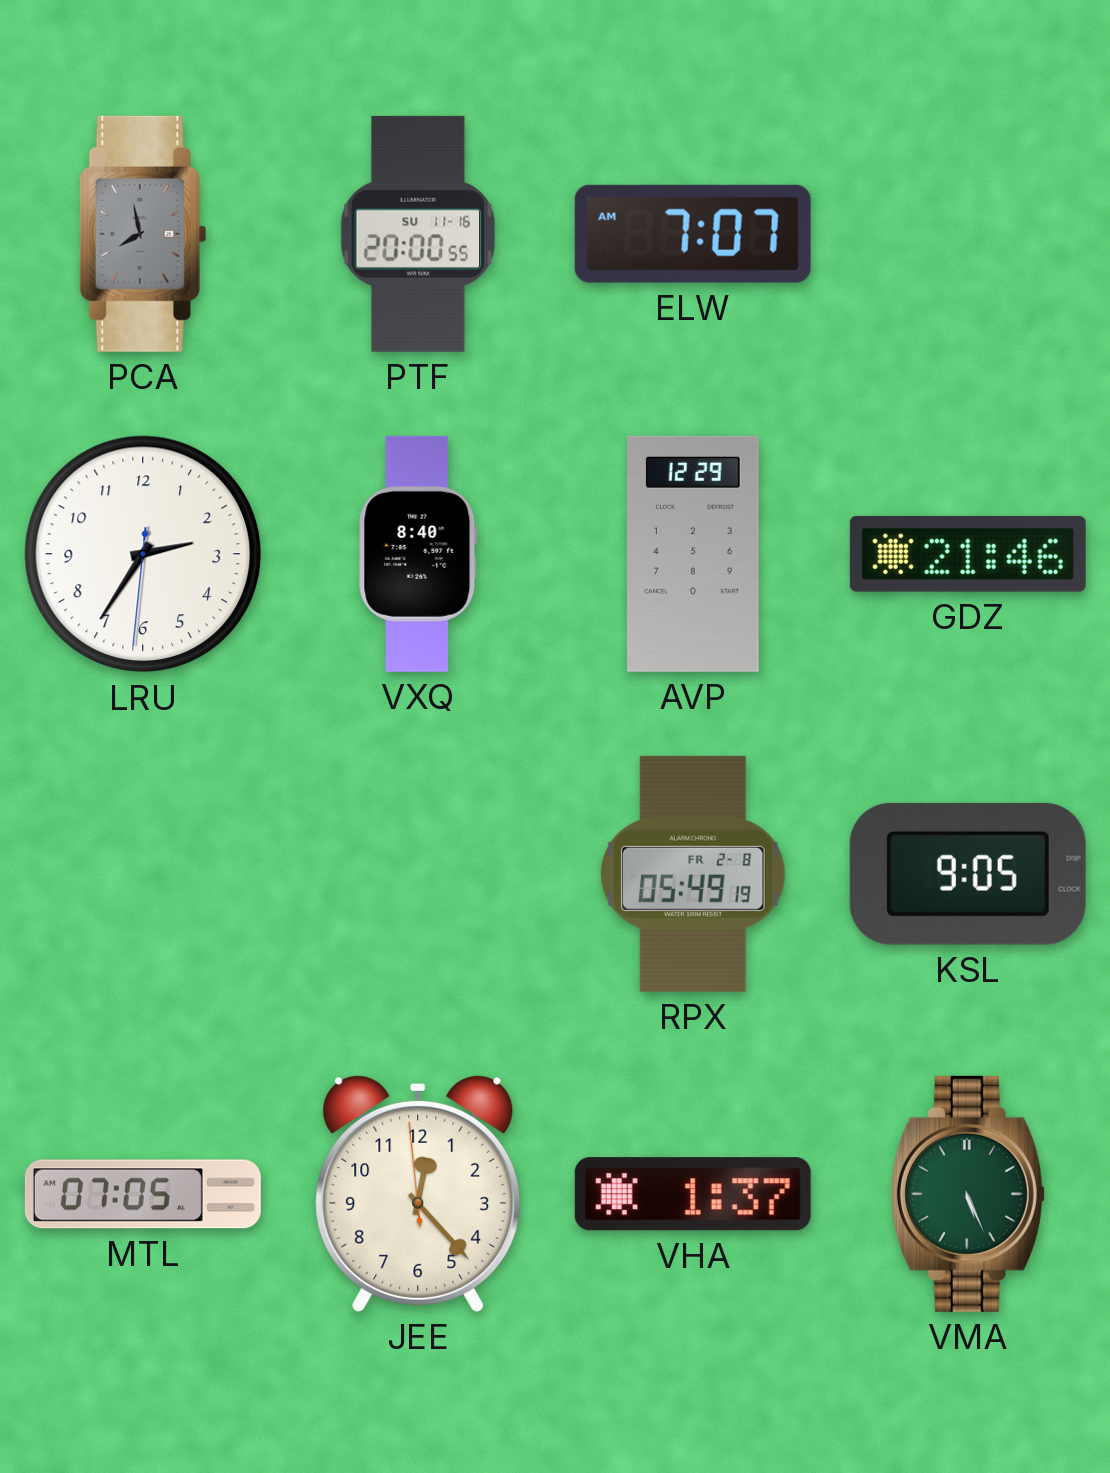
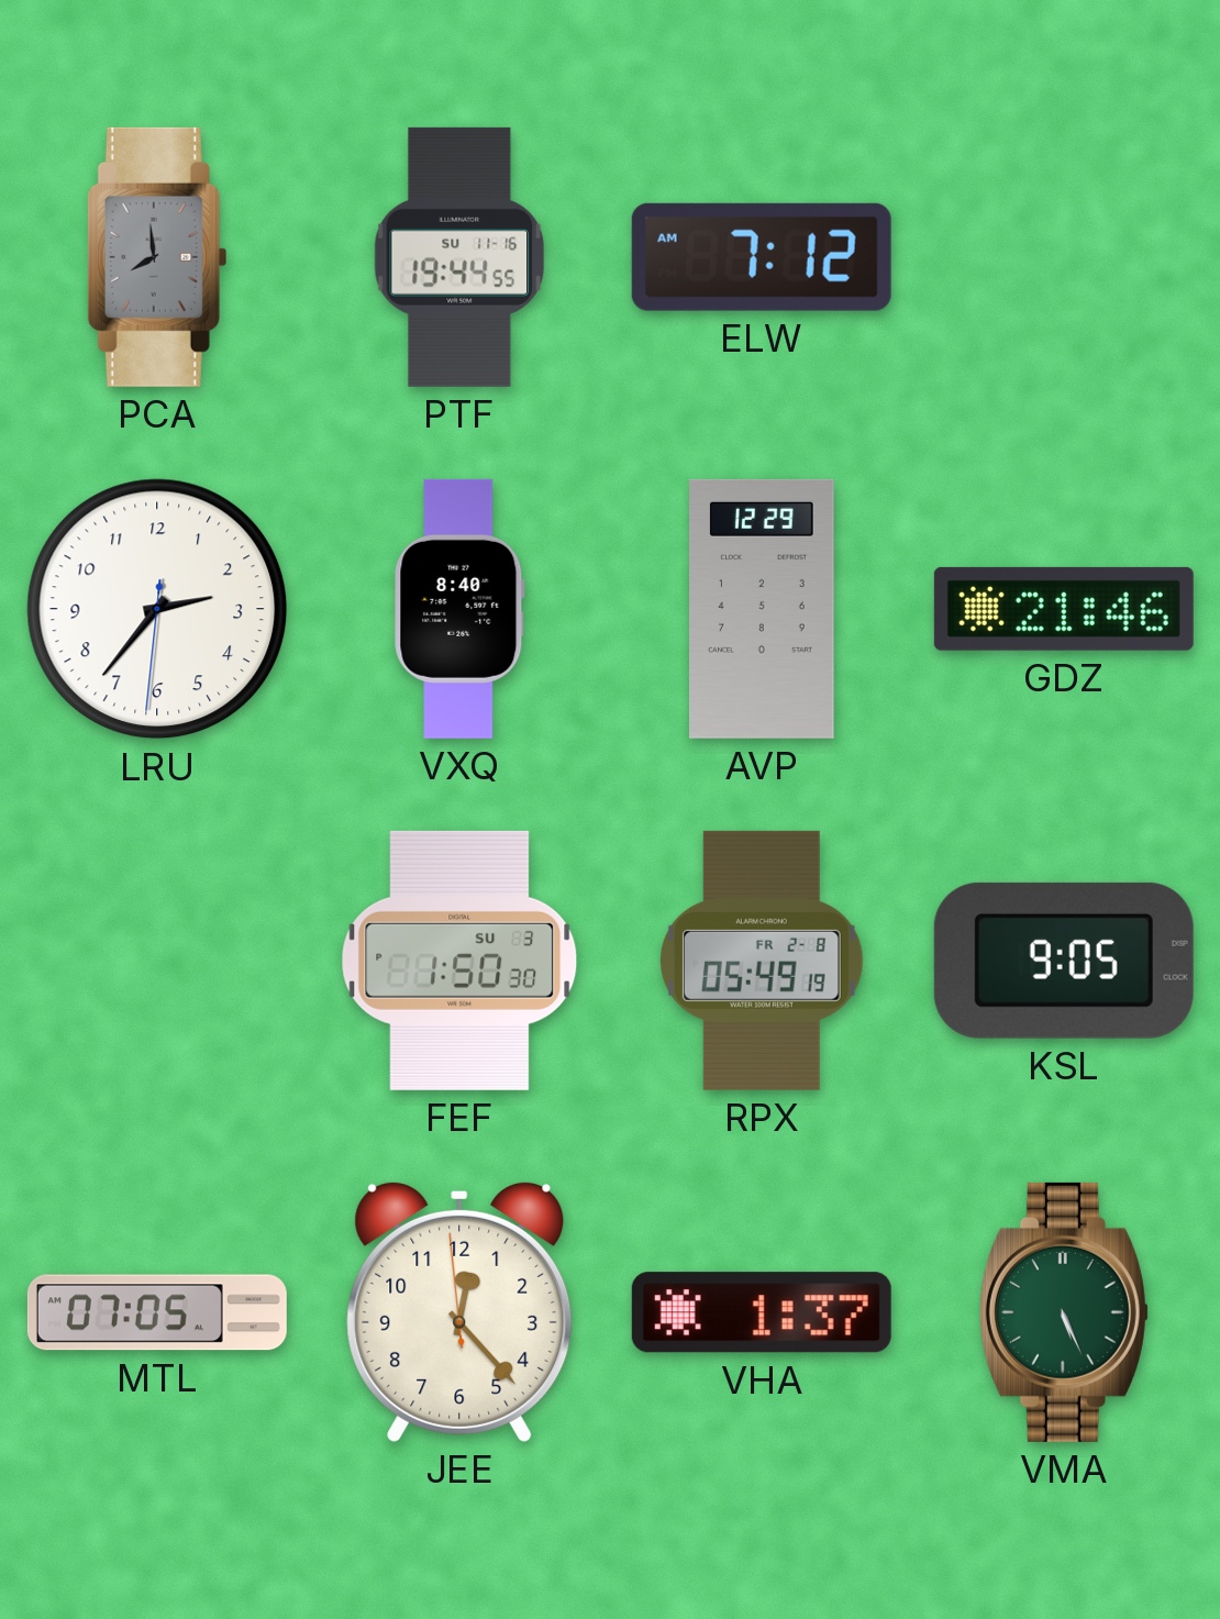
PCA: 7:58 -> 7:59
PTF: 20:00 -> 19:44
ELW: 7:07 -> 7:12
LRU: 2:35 -> 2:36
FEF: none -> 1:50
